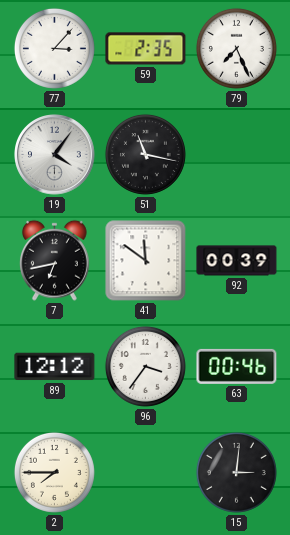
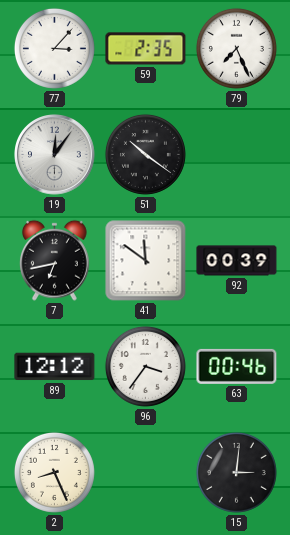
19: 4:06 -> 12:06
51: 11:17 -> 10:21
2: 7:45 -> 8:26
